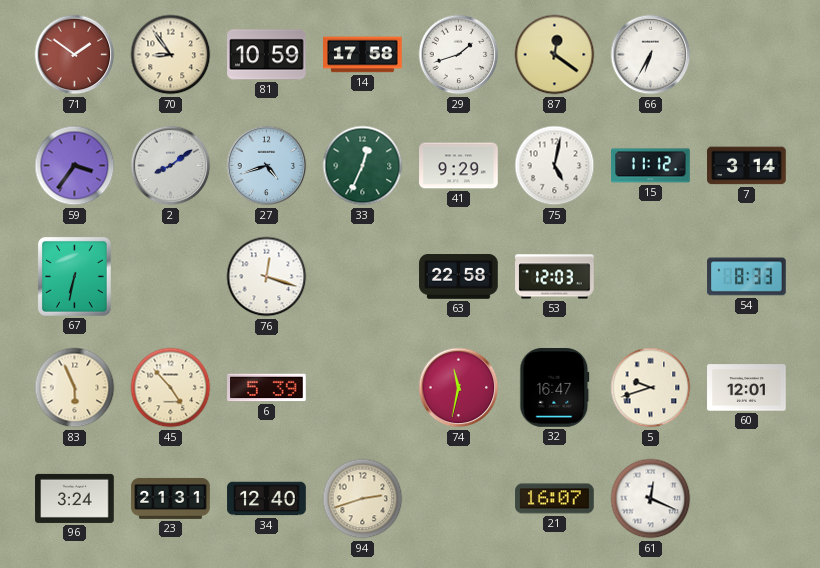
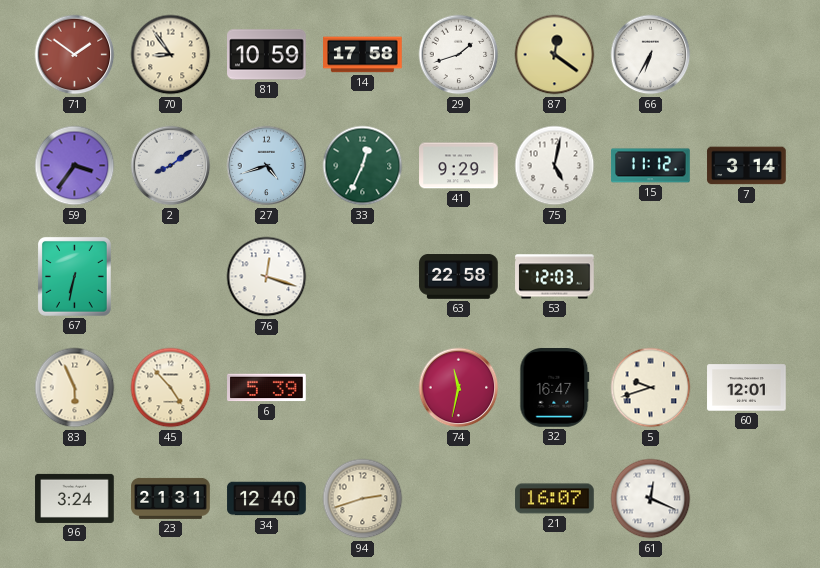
54: 8:33 -> none
